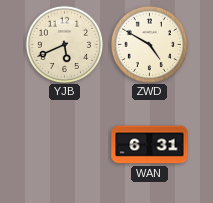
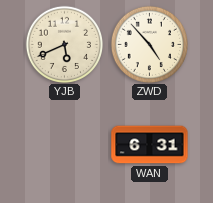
ZWD: 4:50 -> 4:53
